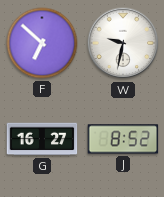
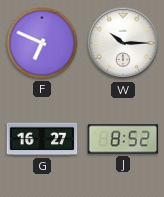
F: 6:52 -> 6:49
W: 9:32 -> 10:15
